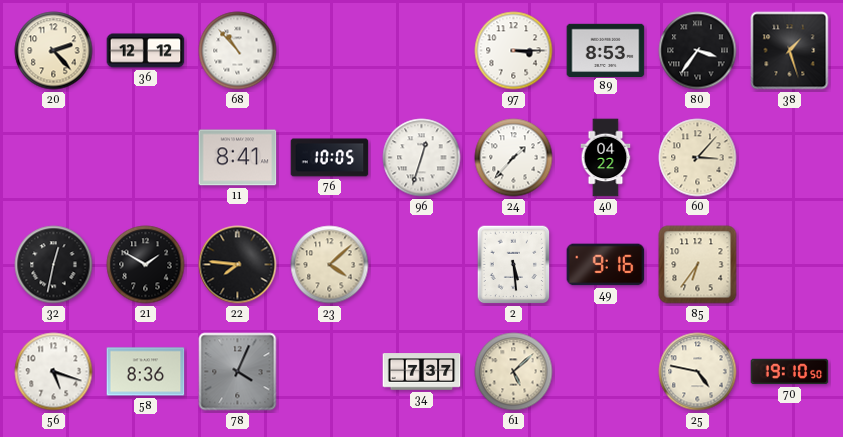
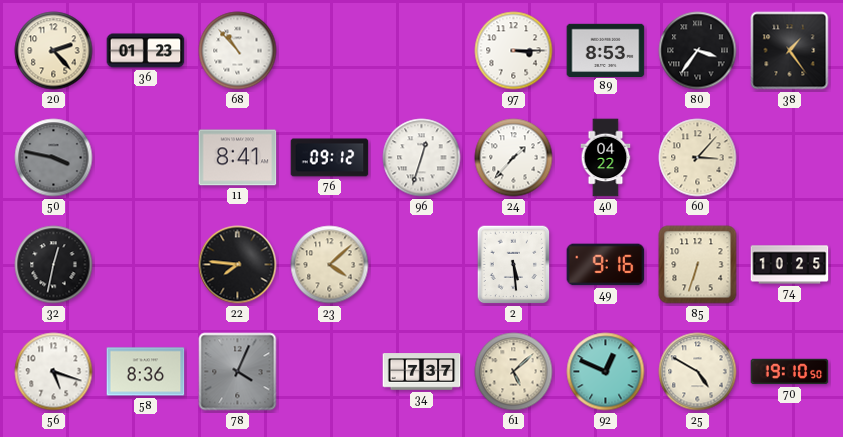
36: 12:12 -> 01:23
38: 1:27 -> 1:24
50: none -> 3:47
76: 10:05 -> 09:12
21: 1:50 -> none
85: 6:36 -> 6:33
74: none -> 10:25
92: none -> 12:49
25: 4:47 -> 4:50
